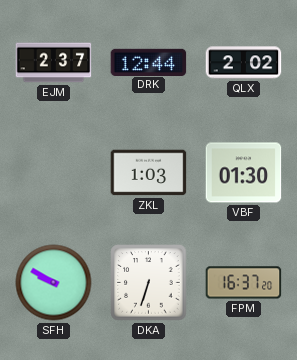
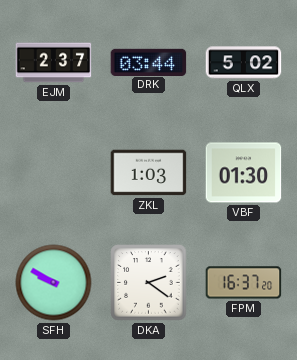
DRK: 12:44 -> 03:44
QLX: 2:02 -> 5:02
DKA: 6:33 -> 2:21
